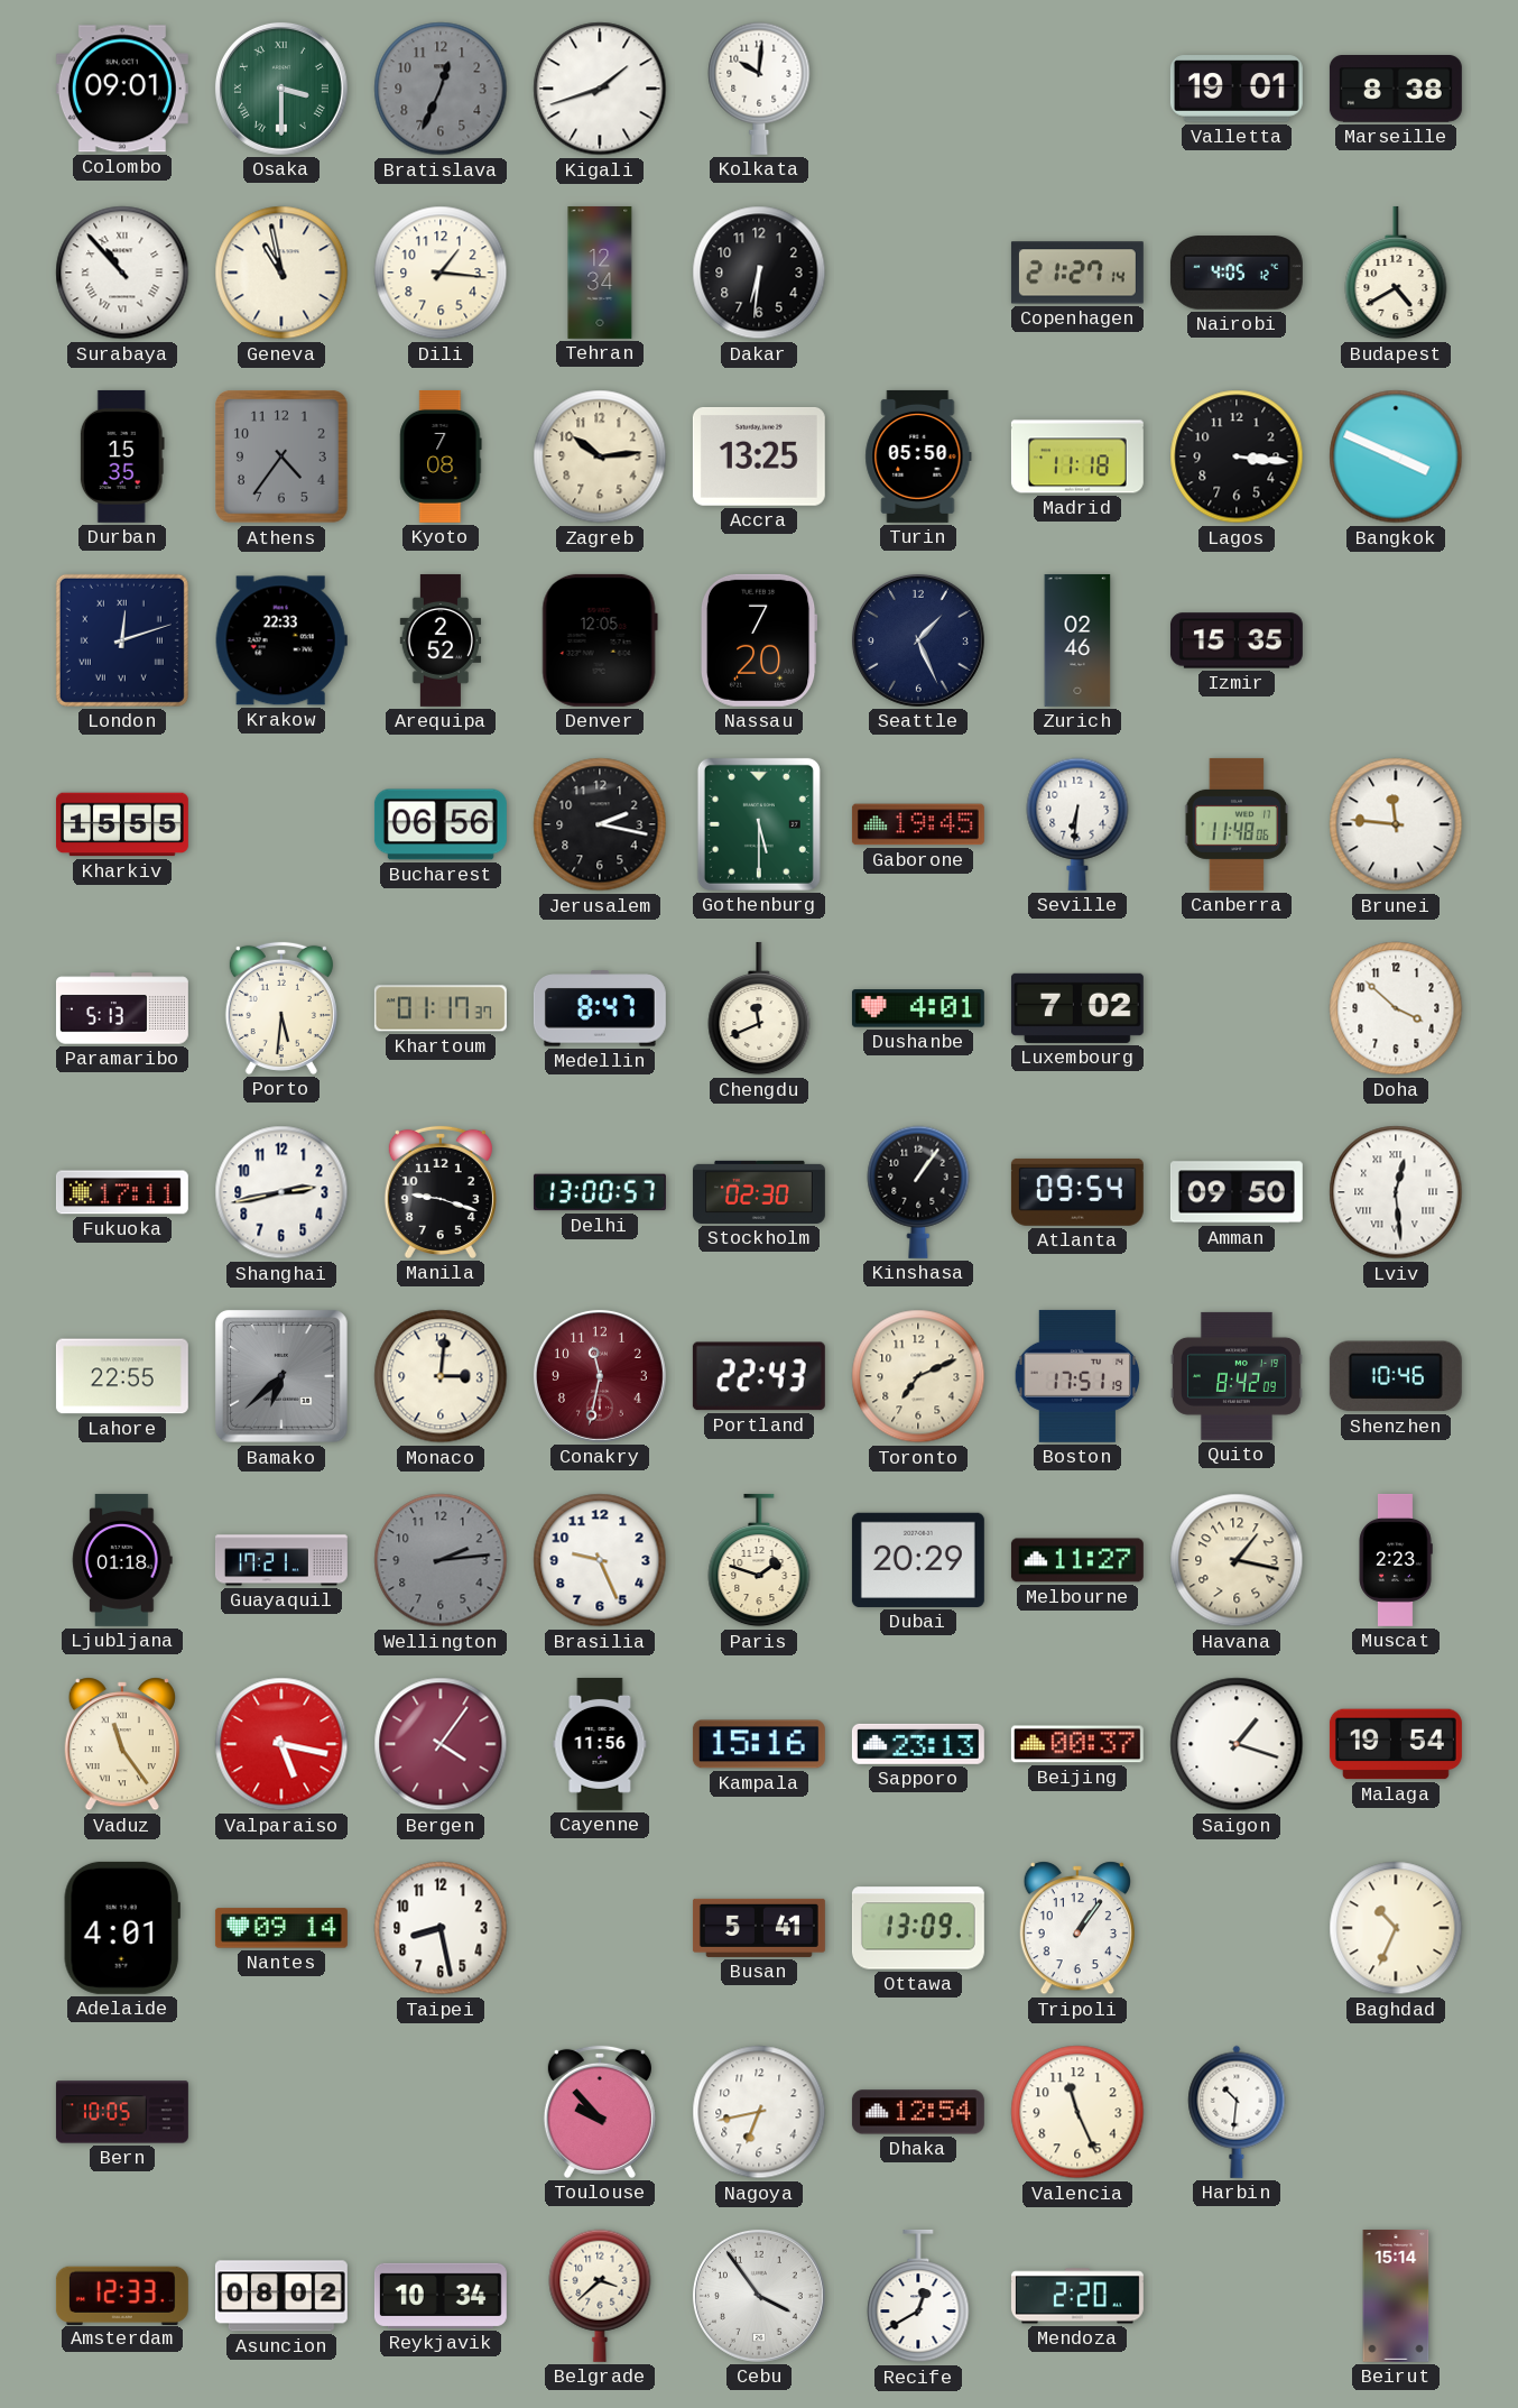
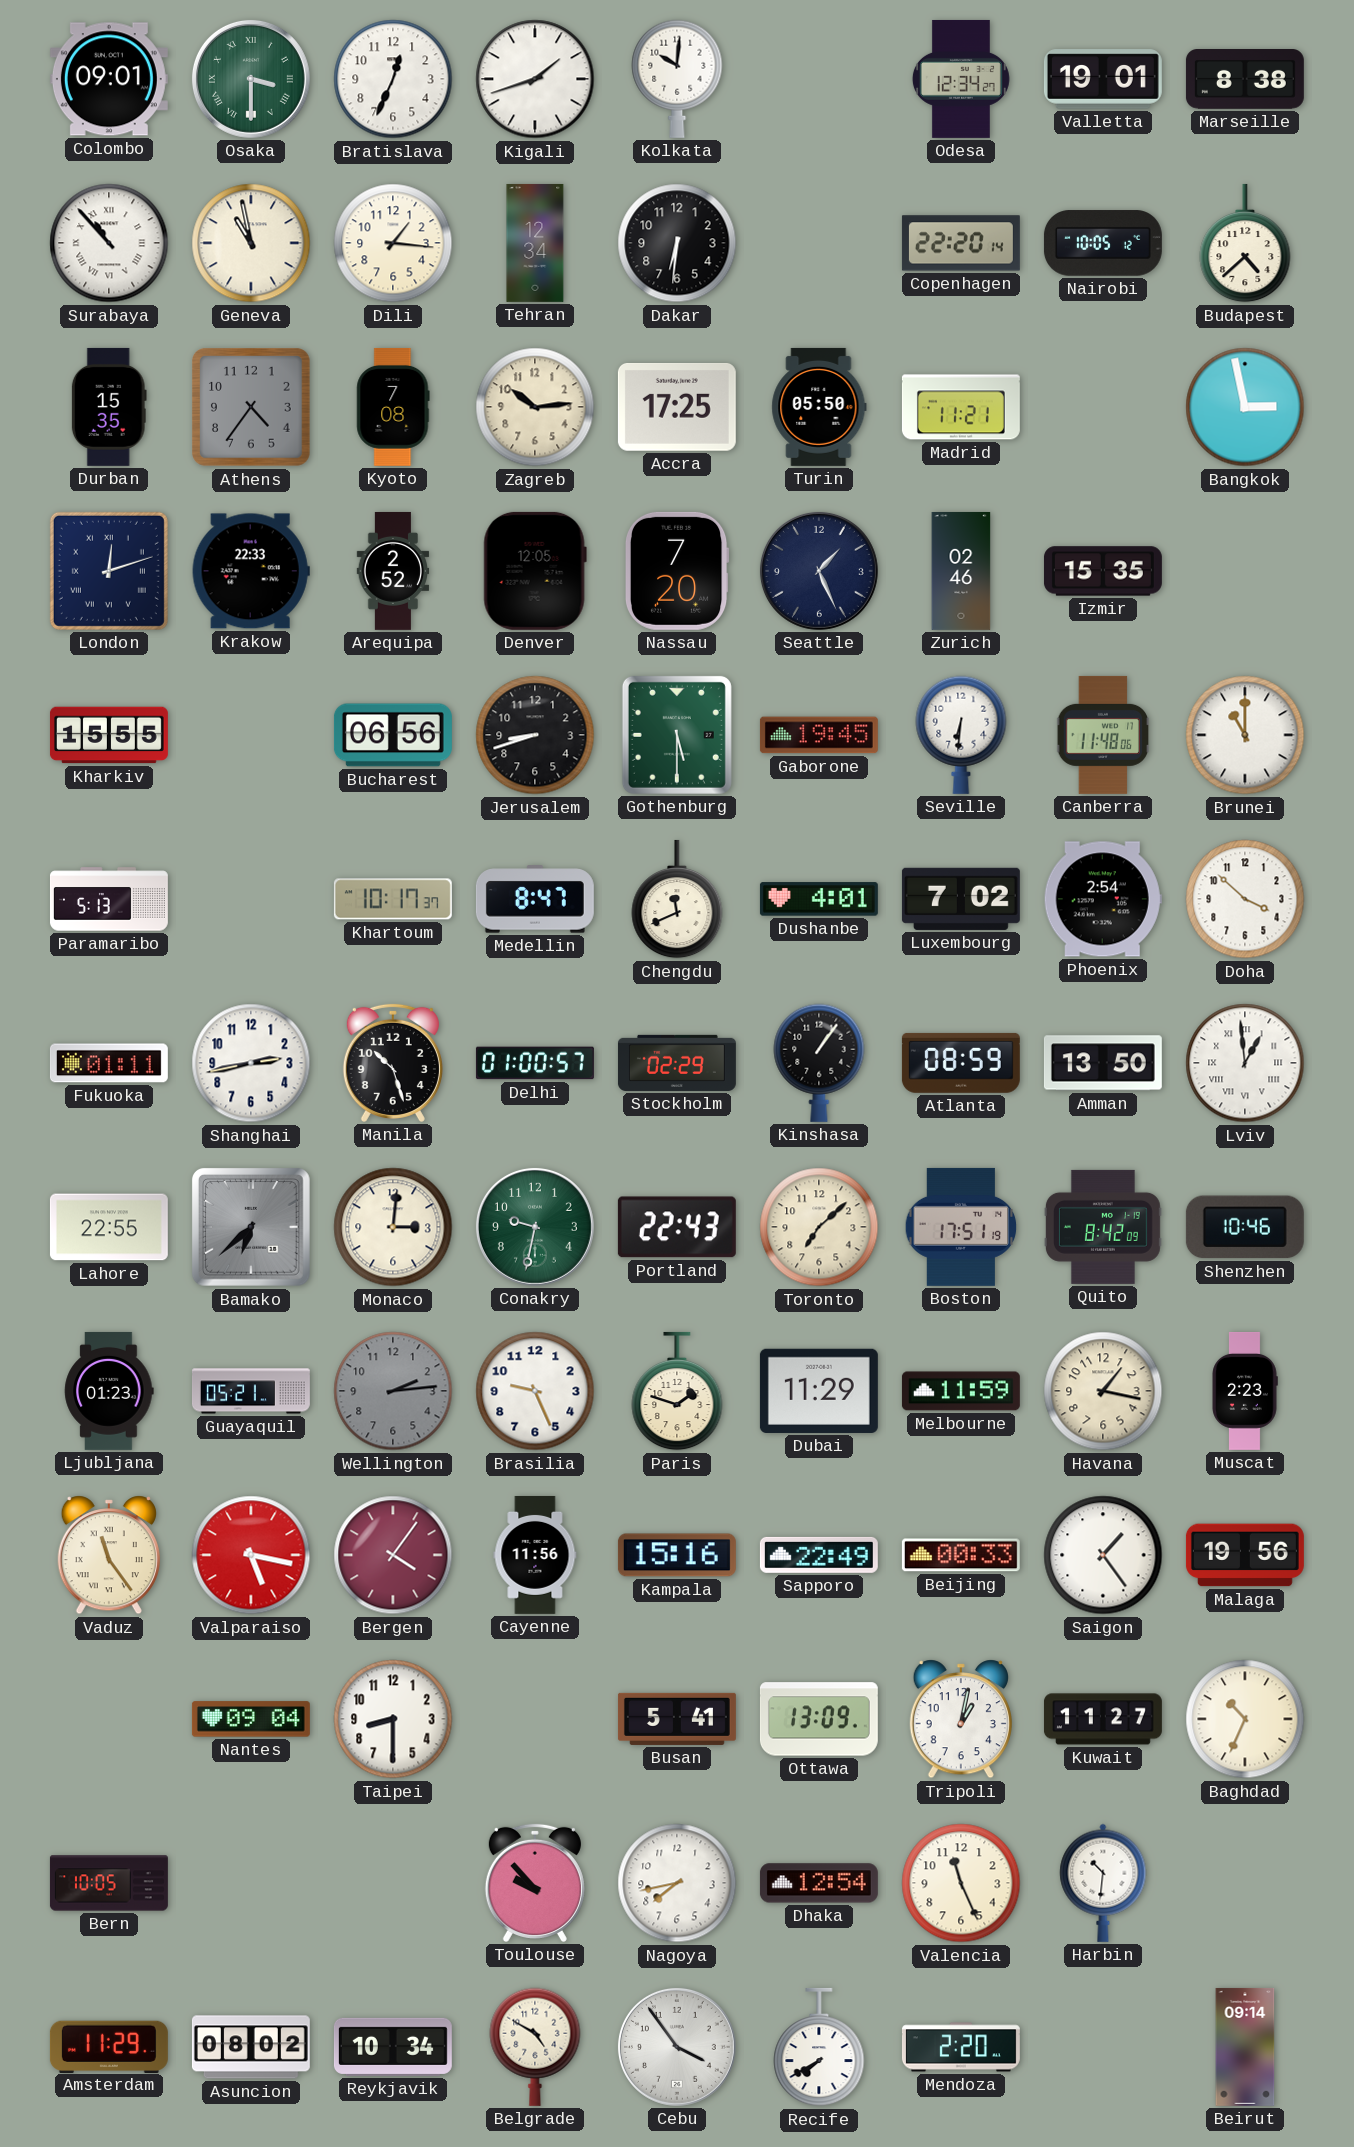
Bratislava dial: grey -> white
Odesa: none -> 12:34
Copenhagen: 21:27 -> 22:20
Nairobi: 4:05 -> 10:05
Budapest: 4:40 -> 4:38
Accra: 13:25 -> 17:25
Madrid: 11:18 -> 11:21
Lagos: 3:16 -> none
Bangkok: 3:49 -> 2:58
Jerusalem: 2:17 -> 8:42
Brunei: 11:46 -> 11:00
Porto: 5:31 -> none
Khartoum: 01:17 -> 10:17
Phoenix: none -> 2:54
Fukuoka: 17:11 -> 01:11
Manila: 9:18 -> 10:27
Delhi: 13:00 -> 01:00
Stockholm: 02:30 -> 02:29
Atlanta: 09:54 -> 08:59
Amman: 09:50 -> 13:50
Lviv: 12:29 -> 12:59
Conakry: 11:32 -> 9:32
Conakry dial: burgundy -> green
Toronto: 7:11 -> 7:08
Ljubljana: 01:18 -> 01:23
Guayaquil: 17:21 -> 05:21
Dubai: 20:29 -> 11:29
Melbourne: 11:27 -> 11:59
Sapporo: 23:13 -> 22:49
Beijing: 00:37 -> 00:33
Saigon: 1:18 -> 1:24
Malaga: 19:54 -> 19:56
Adelaide: 4:01 -> none
Nantes: 09:14 -> 09:04
Taipei: 8:28 -> 8:30
Tripoli: 1:06 -> 1:02
Kuwait: none -> 11:27
Nagoya: 6:43 -> 7:43
Amsterdam: 12:33 -> 11:29
Belgrade: 3:38 -> 4:50
Recife: 12:40 -> 7:40
Beirut: 15:14 -> 09:14
